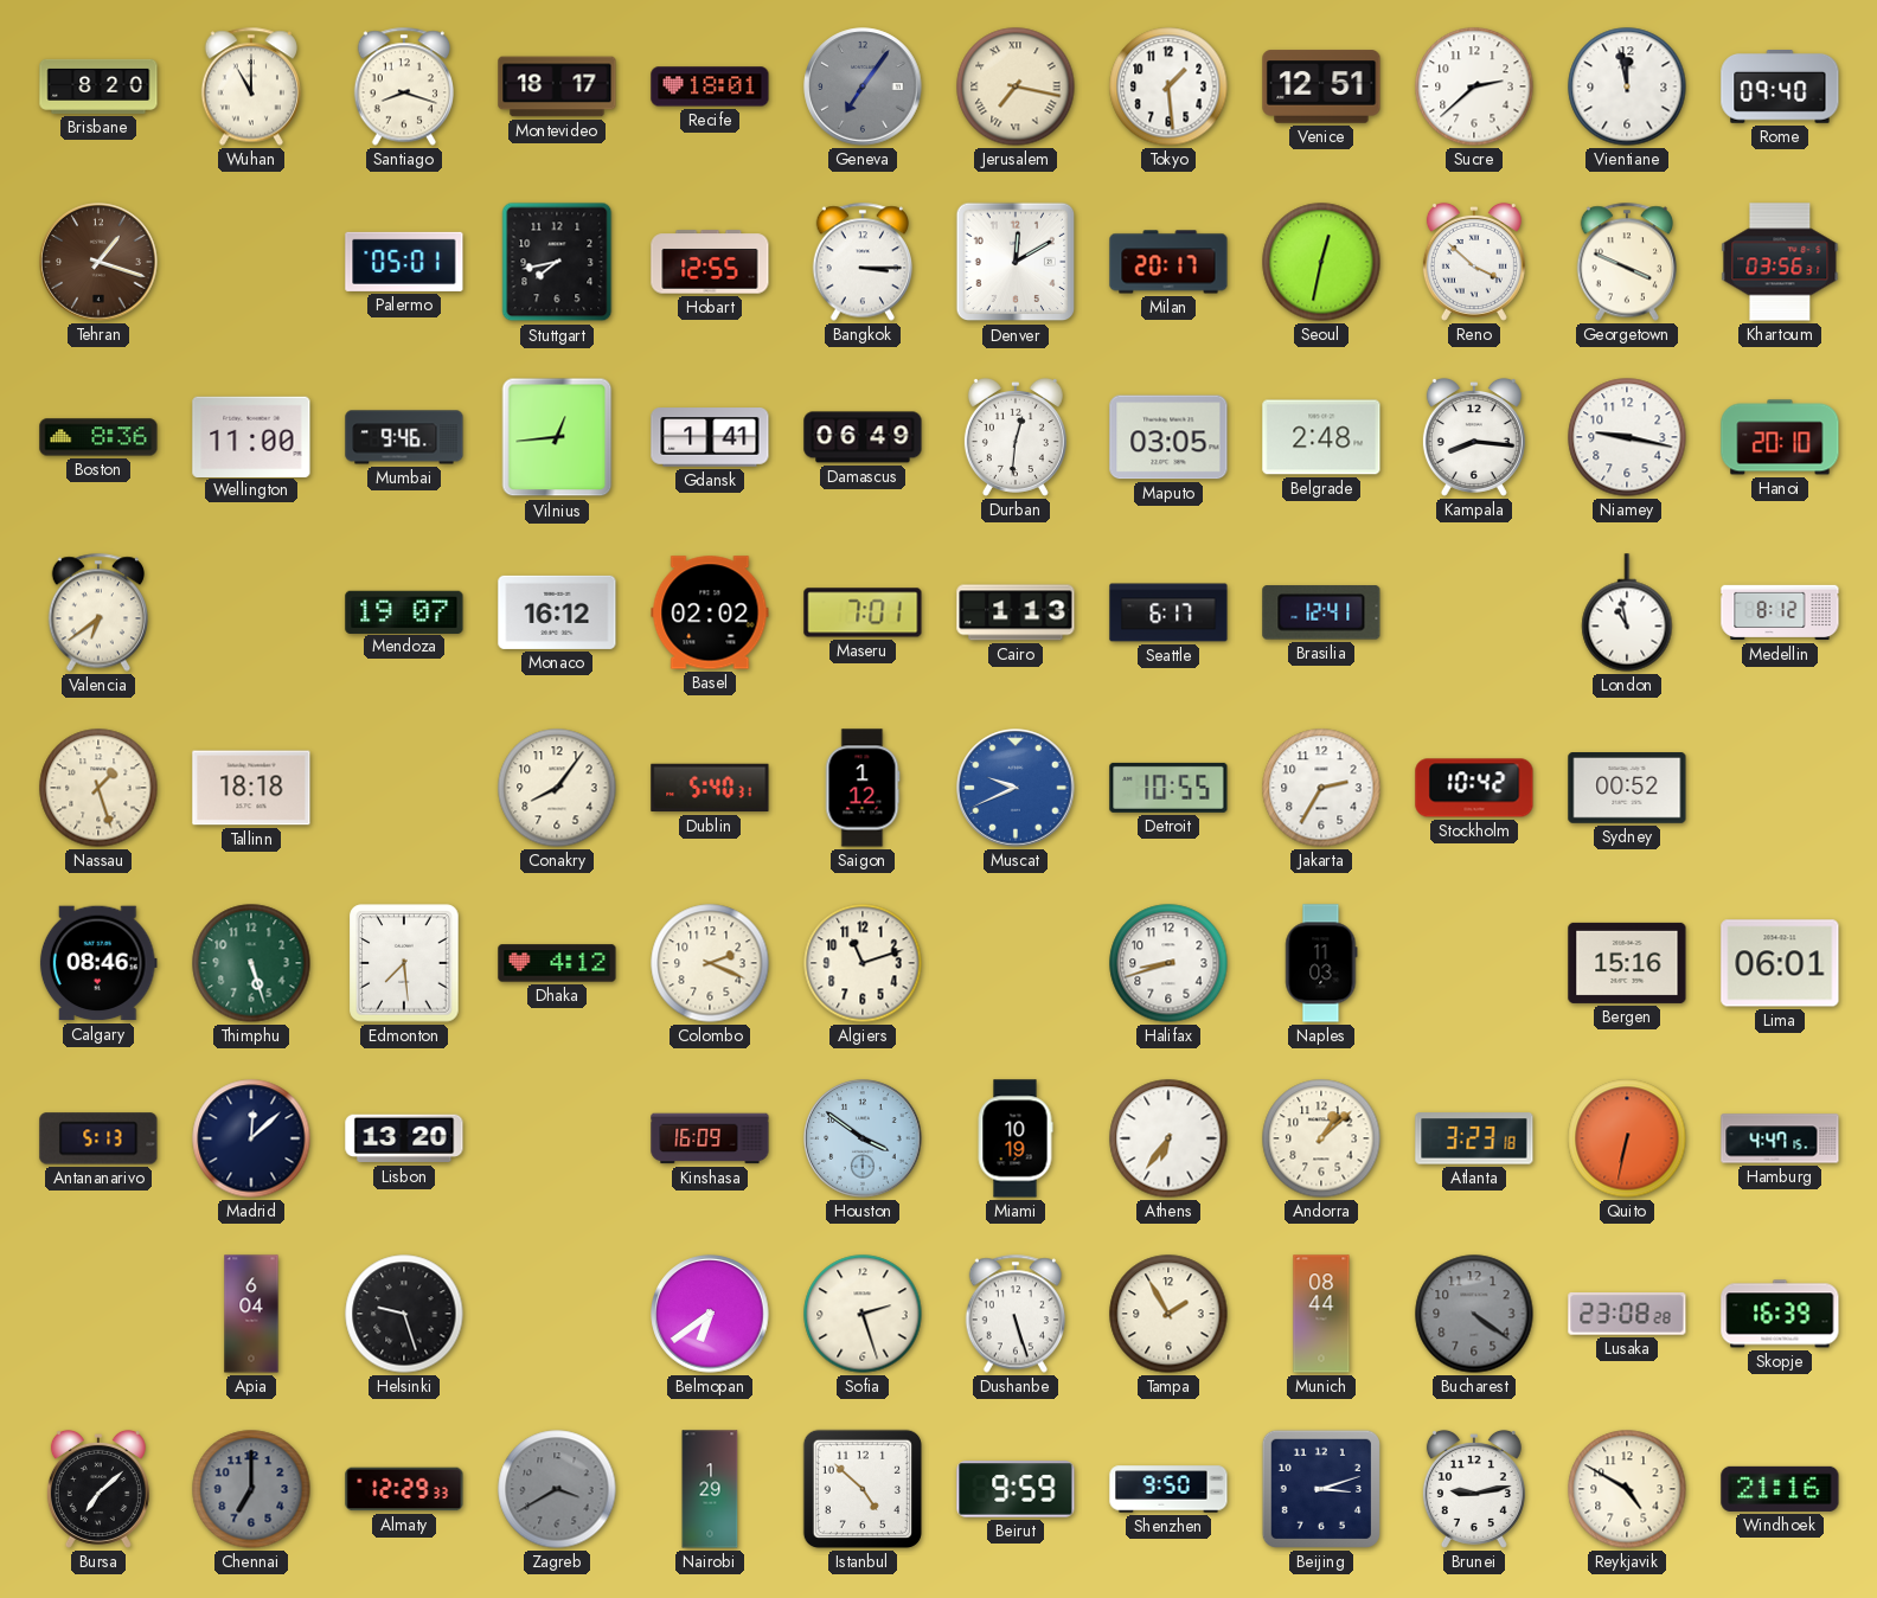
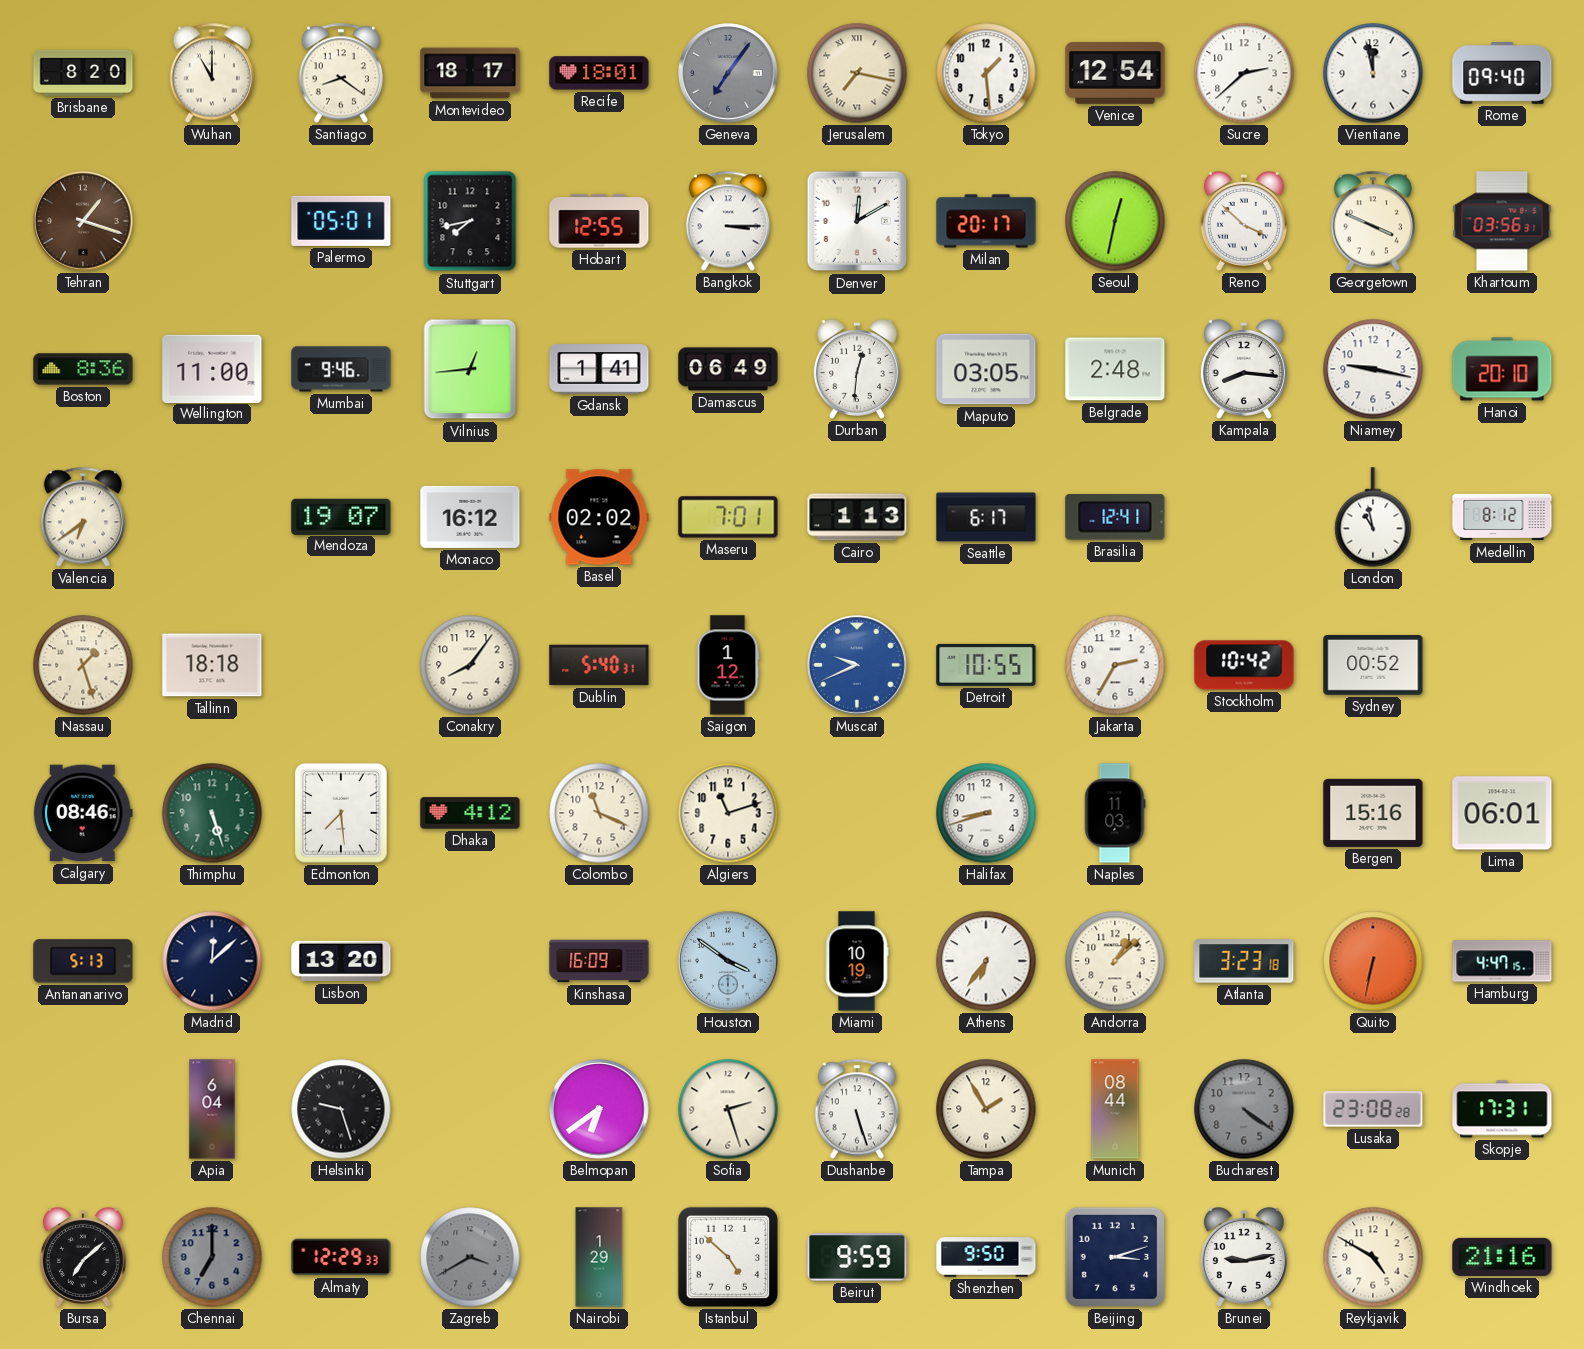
Santiago: 8:18 -> 8:21
Venice: 12:51 -> 12:54
Colombo: 2:19 -> 11:19
Skopje: 16:39 -> 17:31
